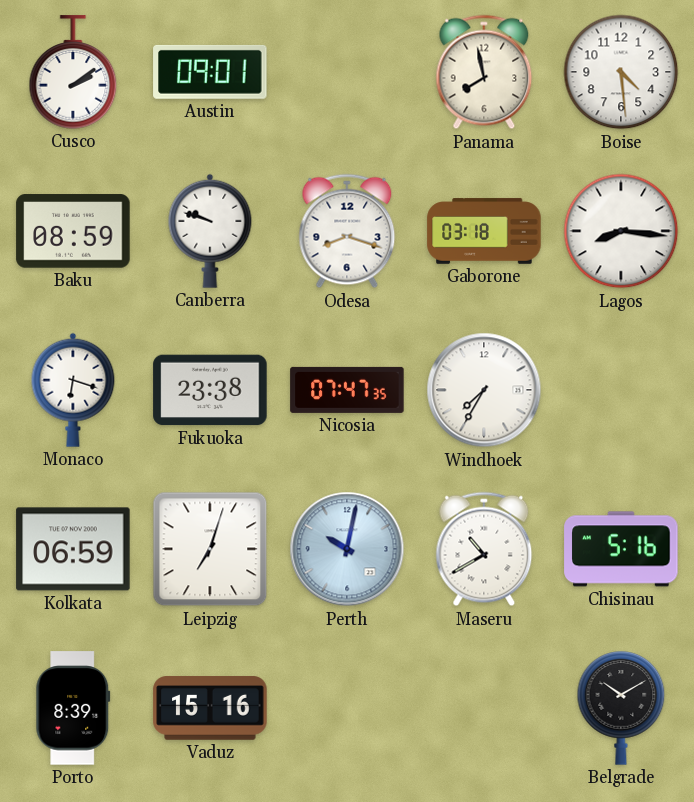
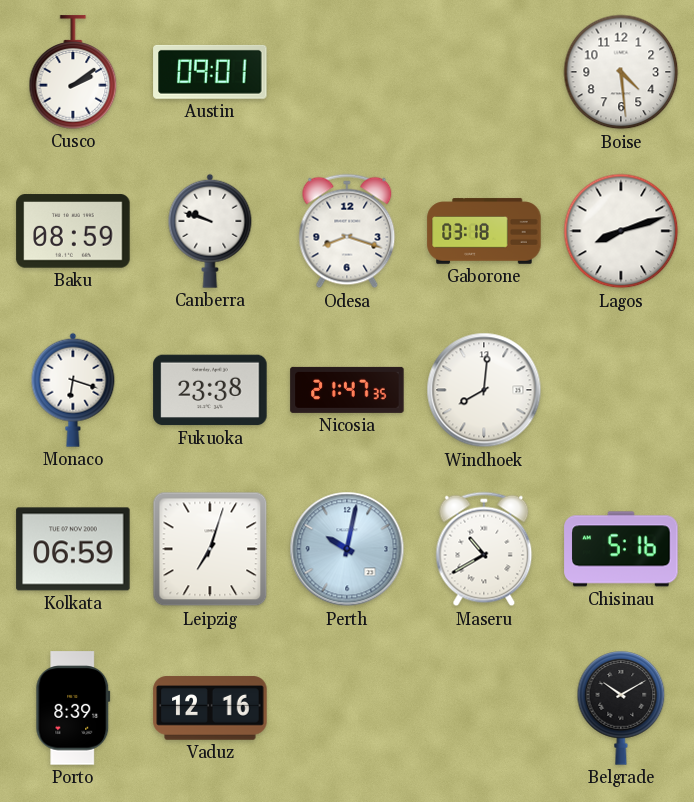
Panama: 7:58 -> none
Lagos: 8:16 -> 8:12
Nicosia: 07:47 -> 21:47
Windhoek: 7:35 -> 8:01
Vaduz: 15:16 -> 12:16
